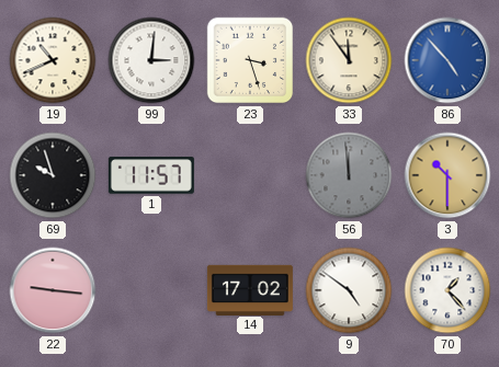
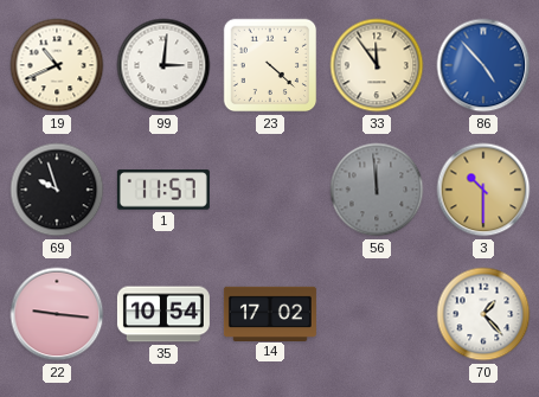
23: 3:27 -> 4:22
35: none -> 10:54
9: 4:51 -> none
